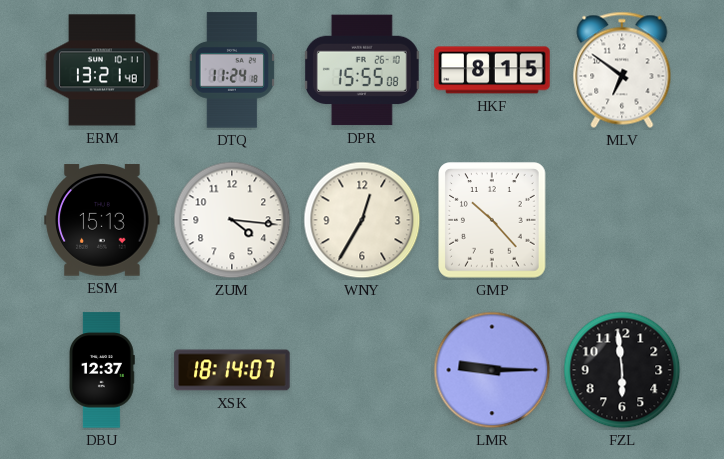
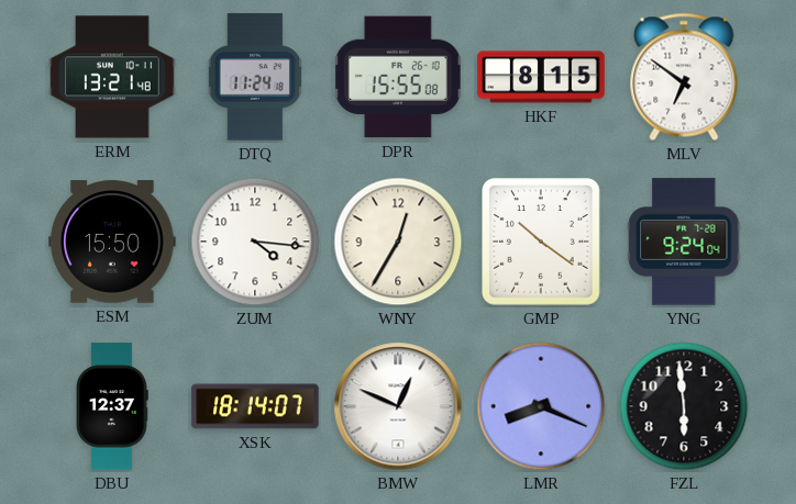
ESM: 15:13 -> 15:50
GMP: 10:23 -> 10:21
YNG: none -> 9:24
BMW: none -> 12:49
LMR: 9:15 -> 8:19
